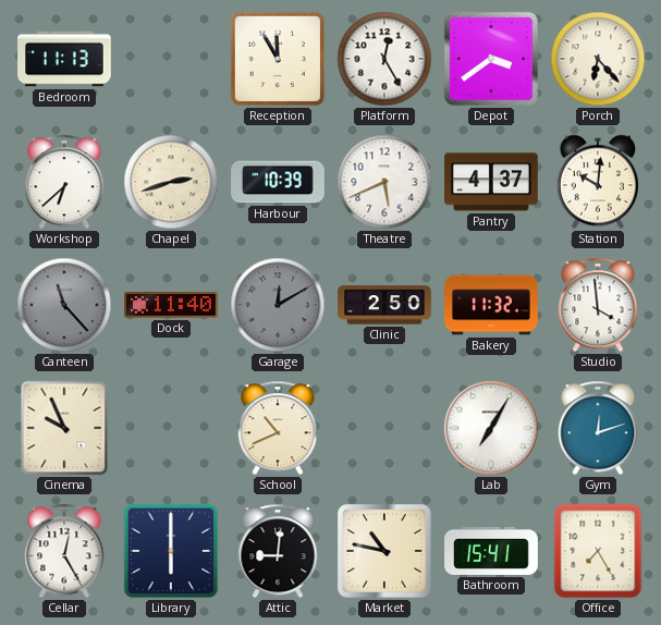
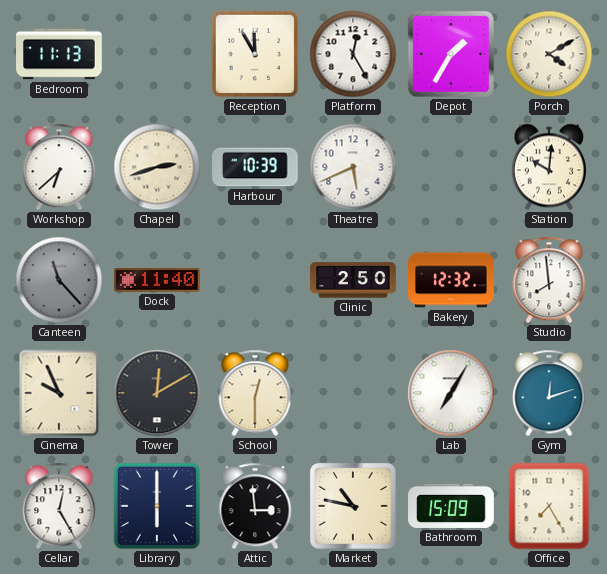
Depot: 3:39 -> 1:35
Porch: 6:23 -> 4:10
Pantry: 4:37 -> none
Garage: 12:10 -> none
Bakery: 11:32 -> 12:32
Studio: 3:59 -> 7:59
Tower: none -> 12:10
School: 10:41 -> 12:30
Attic: 9:01 -> 2:59
Bathroom: 15:41 -> 15:09
